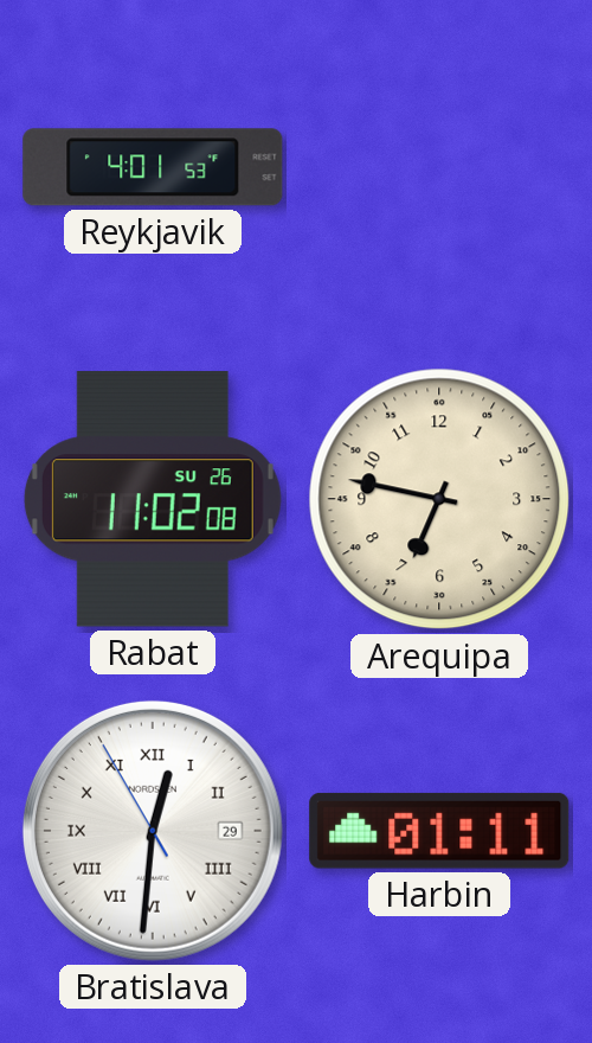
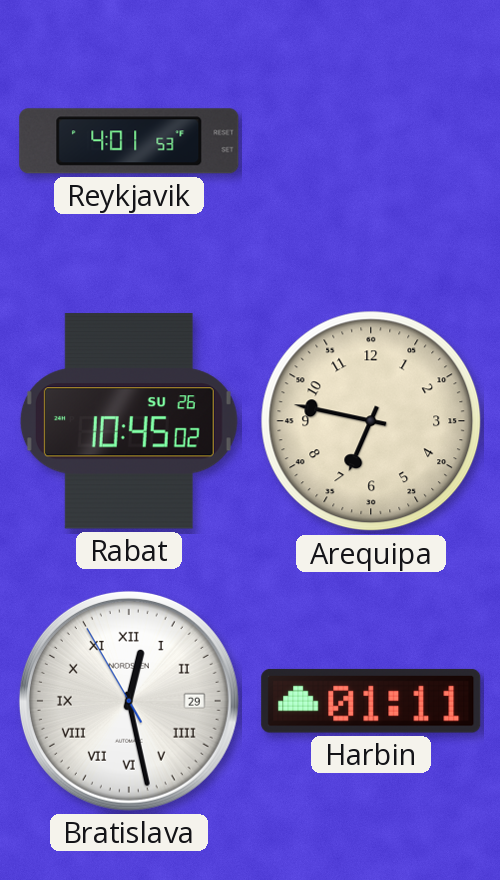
Rabat: 11:02 -> 10:45
Bratislava: 12:30 -> 12:27
